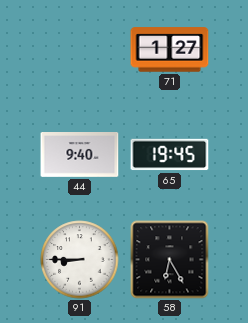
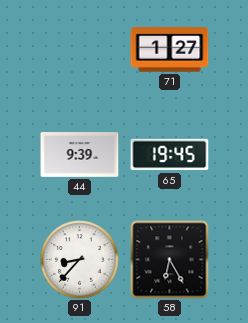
44: 9:40 -> 9:39
91: 8:45 -> 8:37
